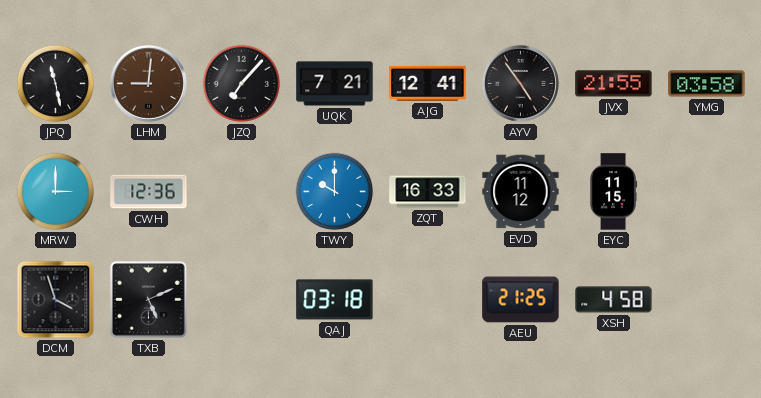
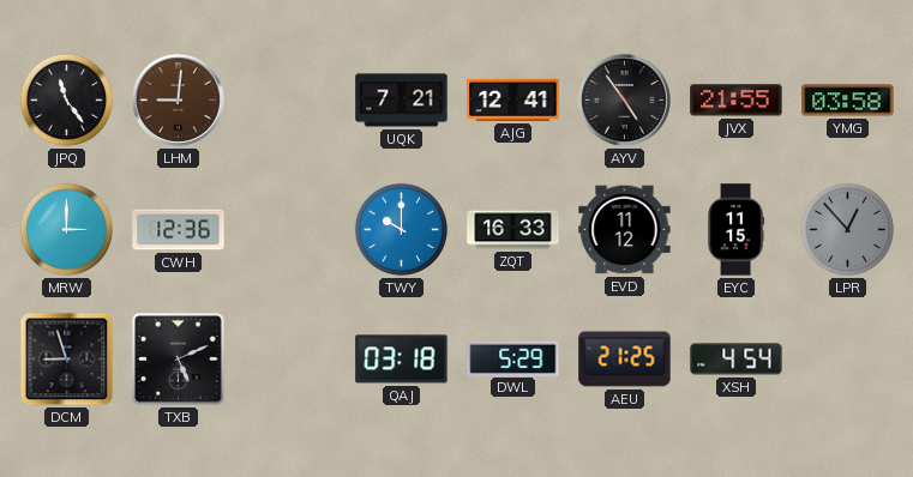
JPQ: 11:28 -> 11:24
JZQ: 7:07 -> none
LPR: none -> 12:53
DCM: 3:57 -> 8:57
DWL: none -> 5:29
XSH: 4:58 -> 4:54
